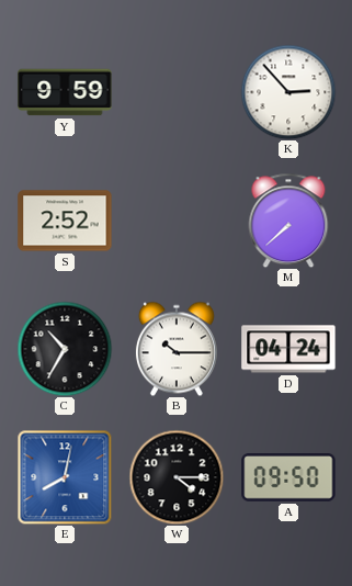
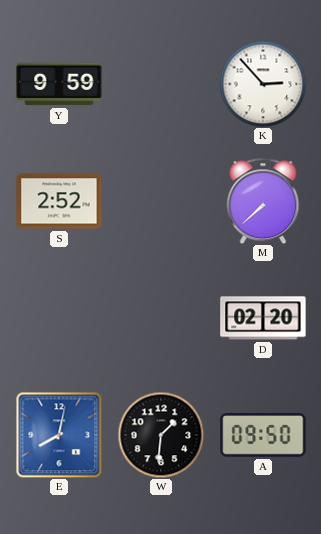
C: 10:35 -> none
B: 10:15 -> none
D: 04:24 -> 02:20
W: 4:15 -> 1:31
